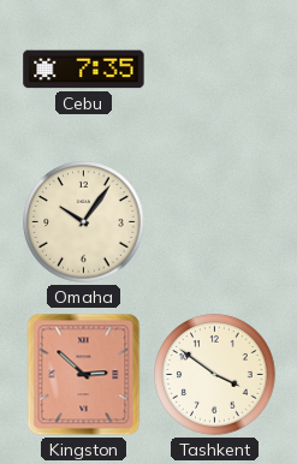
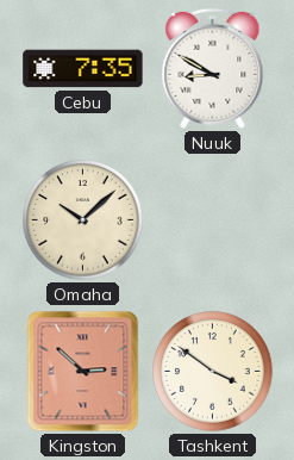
Nuuk: none -> 8:50
Omaha: 10:06 -> 10:08
